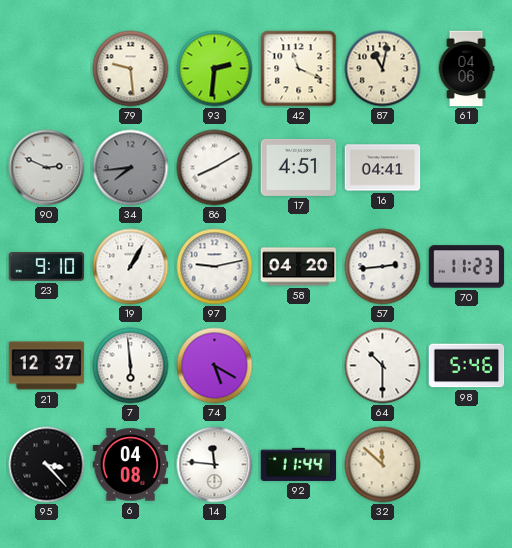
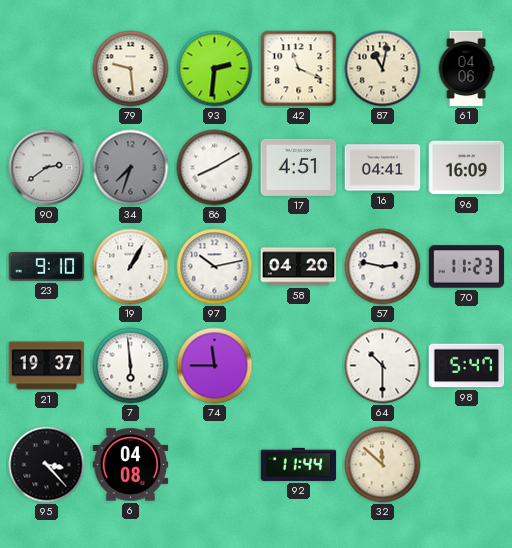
90: 2:49 -> 2:39
34: 7:44 -> 7:33
96: none -> 16:09
97: 9:13 -> 10:13
57: 2:44 -> 2:47
21: 12:37 -> 19:37
74: 5:20 -> 11:45
98: 5:46 -> 5:47
14: 11:46 -> none
